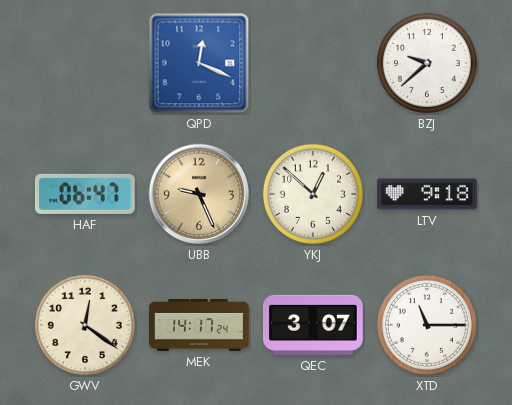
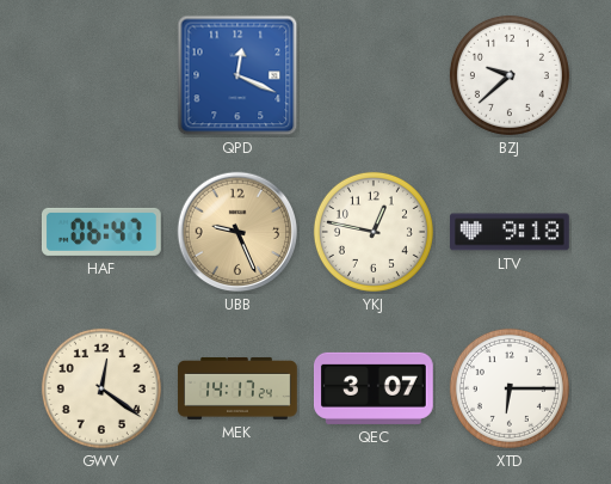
YKJ: 12:52 -> 12:47
XTD: 11:15 -> 6:15
